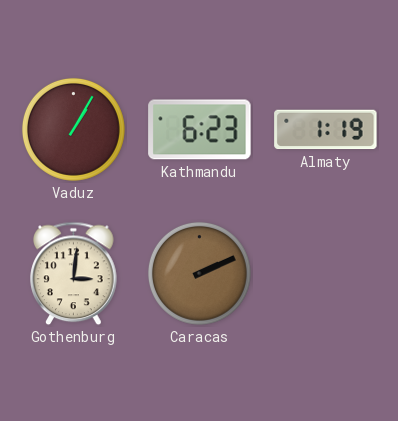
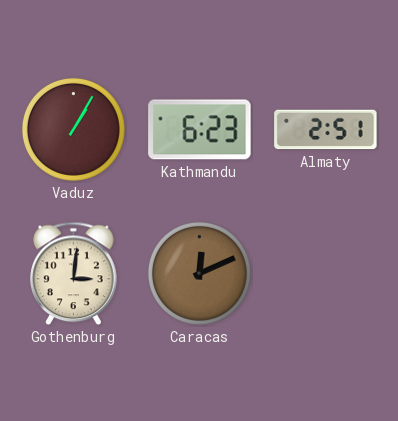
Almaty: 1:19 -> 2:51
Caracas: 2:11 -> 12:11
